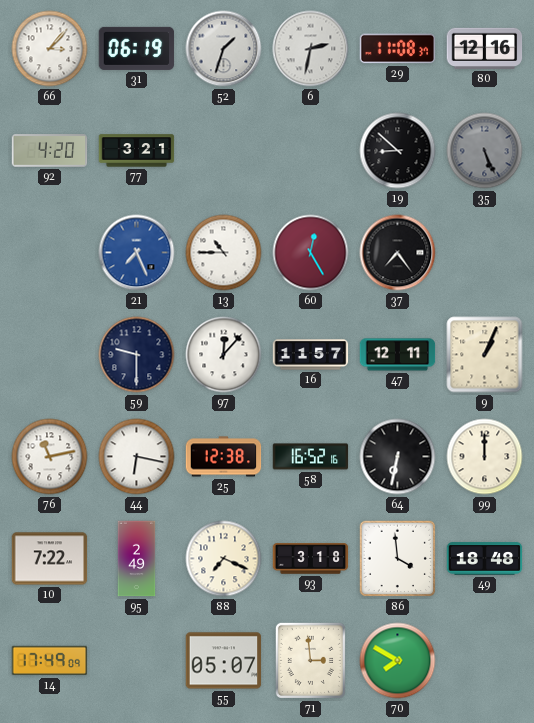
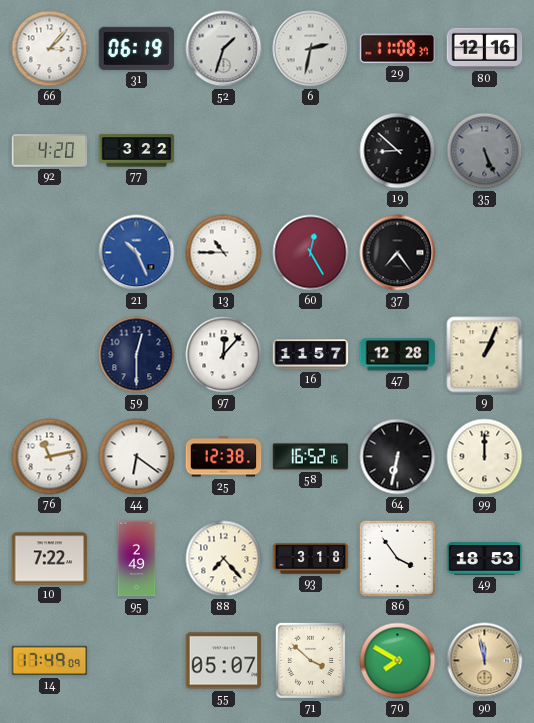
77: 3:21 -> 3:22
21: 7:26 -> 10:26
59: 9:30 -> 12:30
47: 12:11 -> 12:28
44: 6:17 -> 6:21
88: 7:19 -> 7:23
86: 3:59 -> 3:54
49: 18:48 -> 18:53
71: 2:59 -> 3:52
90: none -> 11:58
